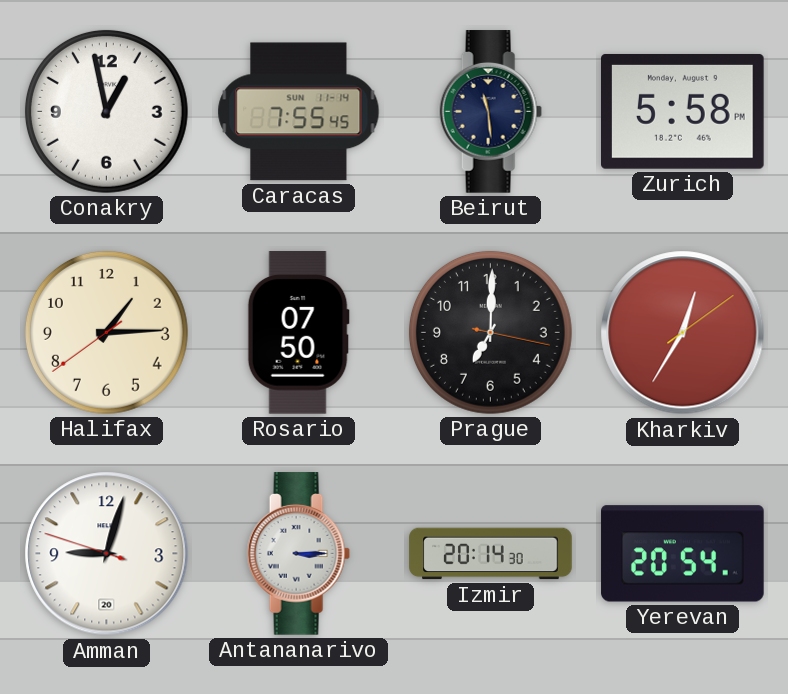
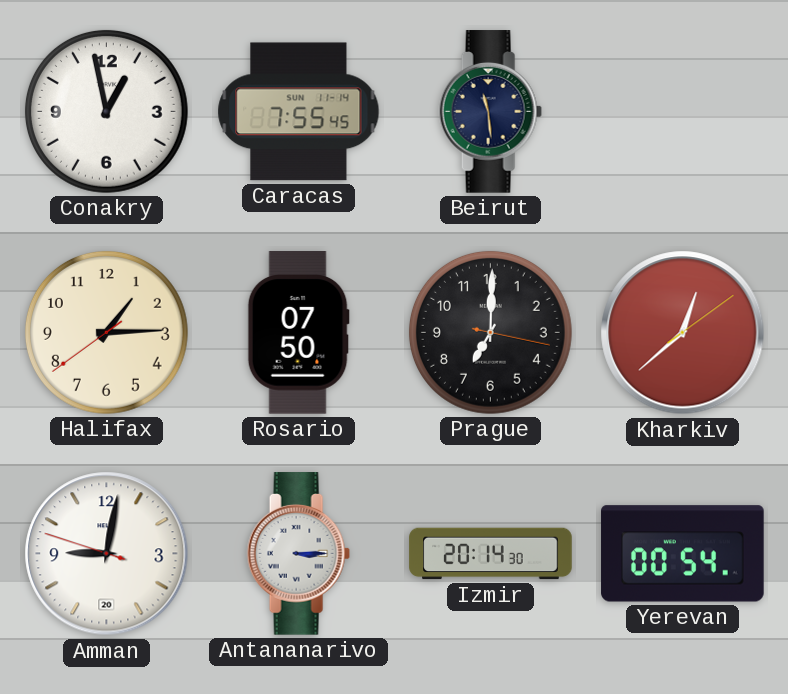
Zurich: 5:58 -> none
Kharkiv: 12:35 -> 12:38
Amman: 9:02 -> 9:01
Yerevan: 20:54 -> 00:54
